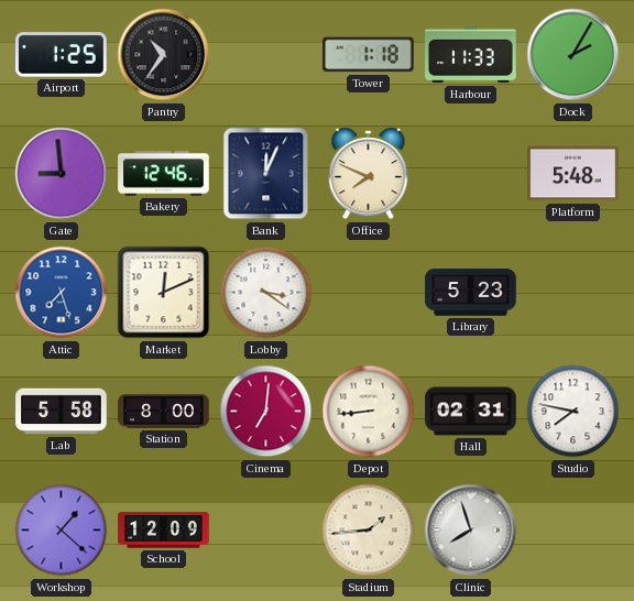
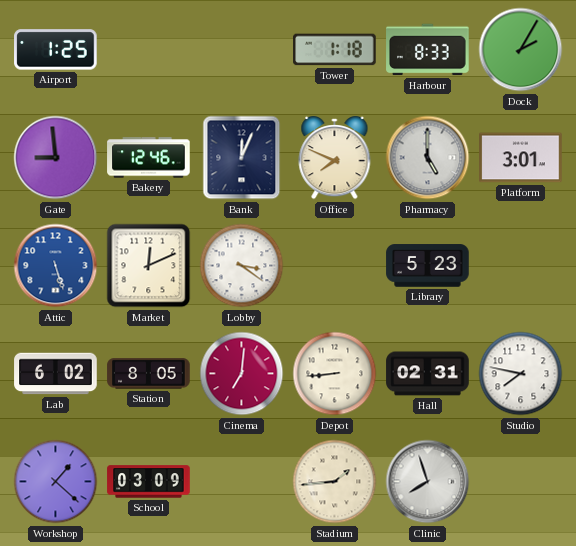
Pantry: 10:36 -> none
Harbour: 11:33 -> 8:33
Pharmacy: none -> 5:00
Platform: 5:48 -> 3:01
Attic: 7:27 -> 5:27
Lab: 5:58 -> 6:02
Station: 8:00 -> 8:05
School: 12:09 -> 03:09
